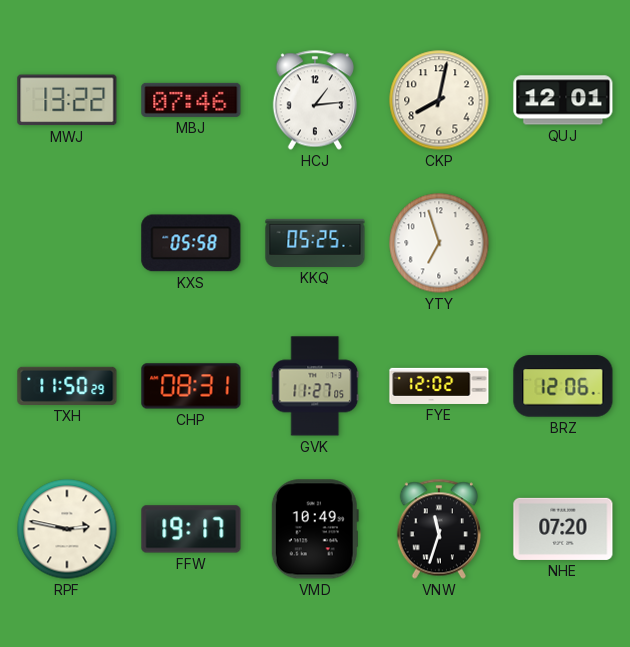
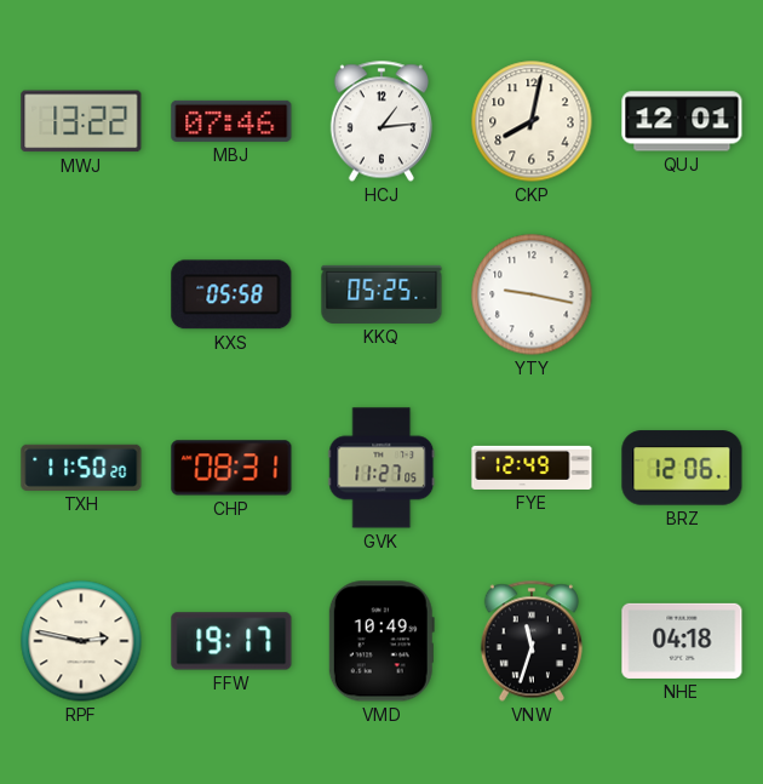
YTY: 6:57 -> 9:17
TXH: 11:50:29 -> 11:50:20
FYE: 12:02 -> 12:49
NHE: 07:20 -> 04:18
